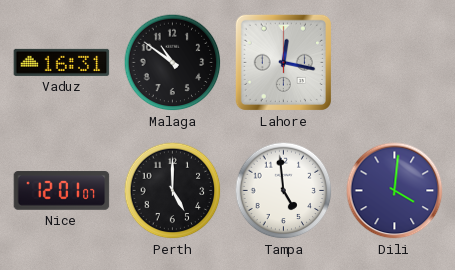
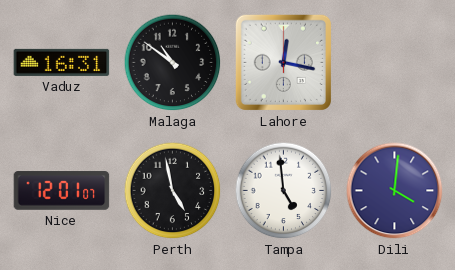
Perth: 5:00 -> 4:58
